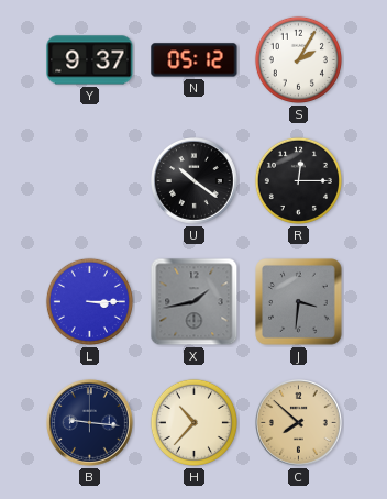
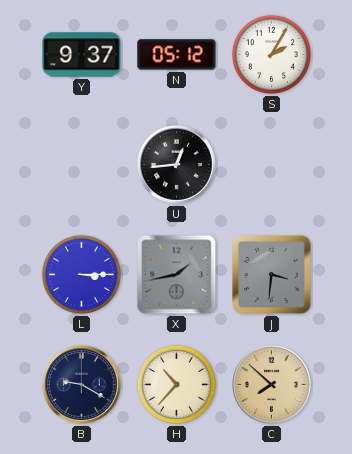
U: 10:21 -> 12:44
R: 12:15 -> none
B: 9:16 -> 9:20
